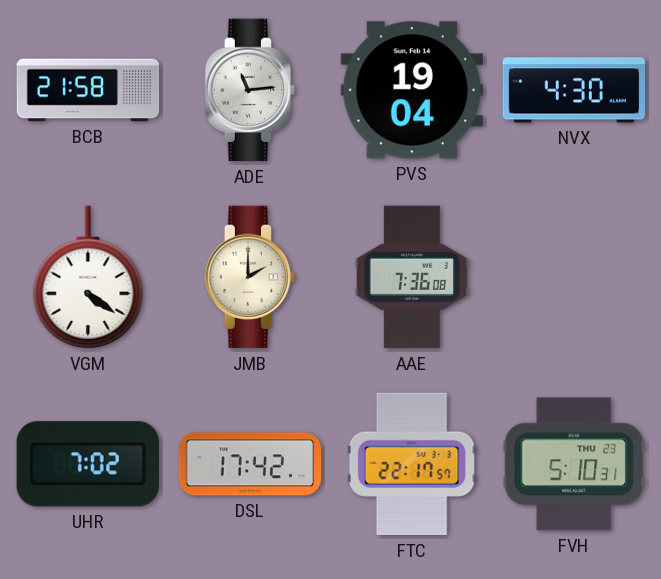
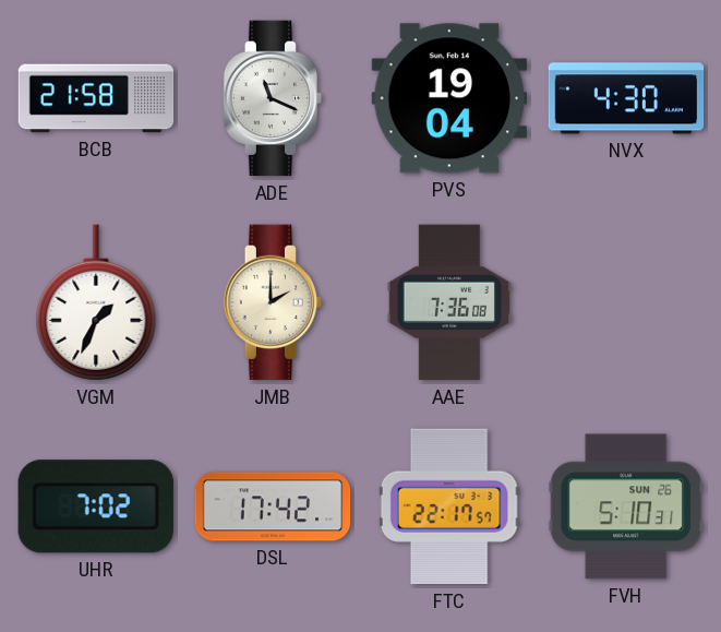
ADE: 11:14 -> 11:19
VGM: 4:21 -> 1:34
FVH date: THU 23 -> SUN 26
